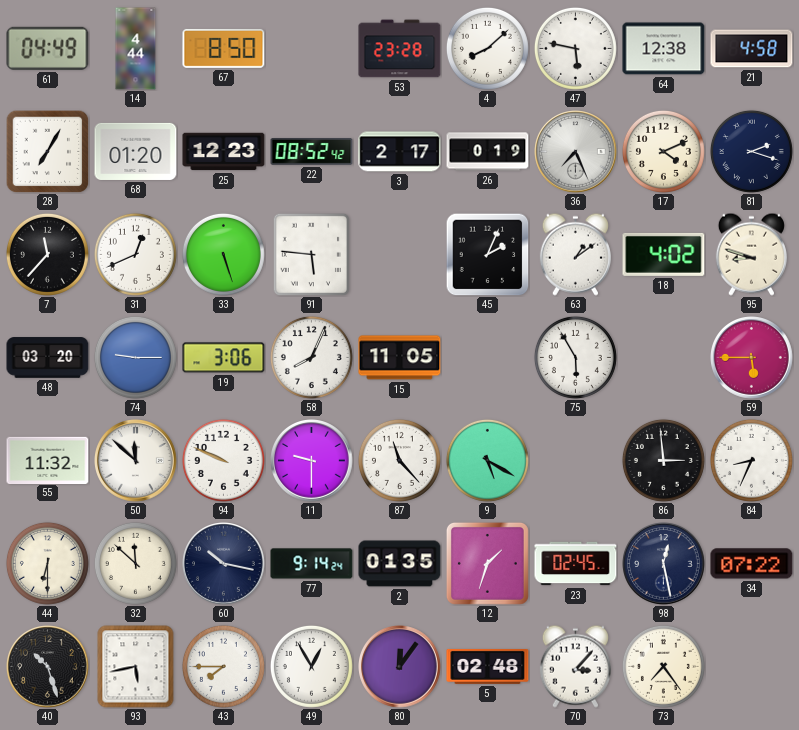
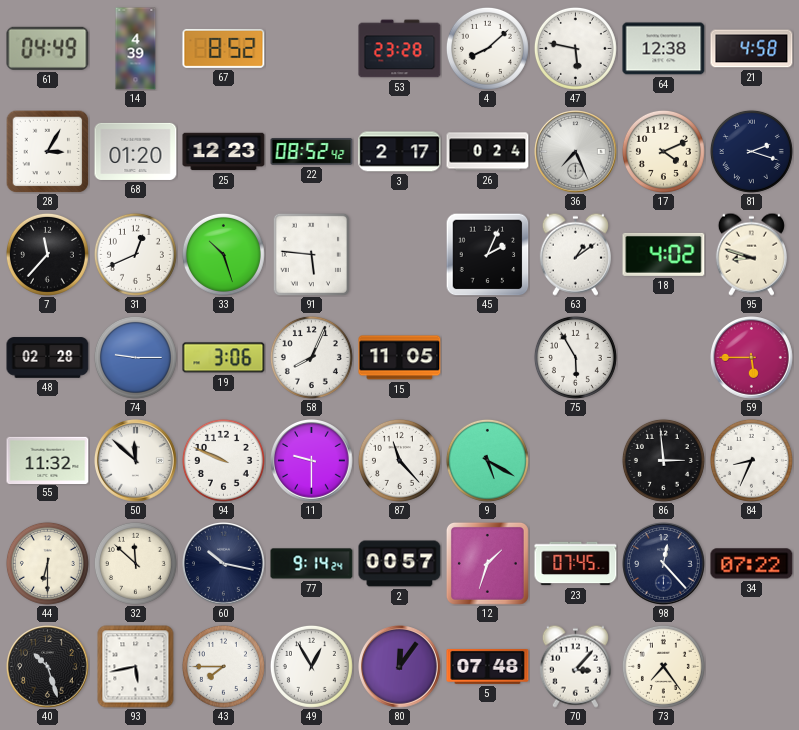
14: 4:44 -> 4:39
67: 8:50 -> 8:52
28: 7:05 -> 3:05
26: 0:19 -> 0:24
33: 5:27 -> 10:27
48: 03:20 -> 02:28
2: 01:35 -> 00:57
23: 02:45 -> 07:45
98: 12:28 -> 12:23
5: 02:48 -> 07:48
